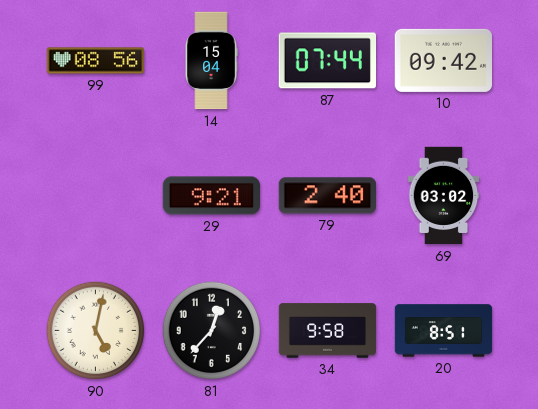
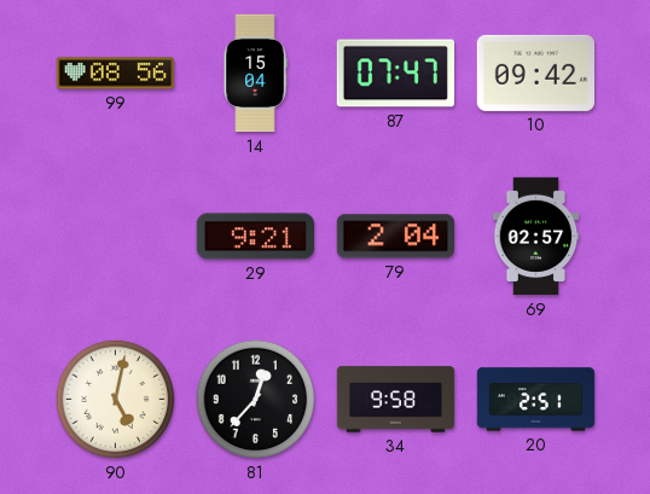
87: 07:44 -> 07:47
79: 2:40 -> 2:04
69: 03:02 -> 02:57
20: 8:51 -> 2:51
